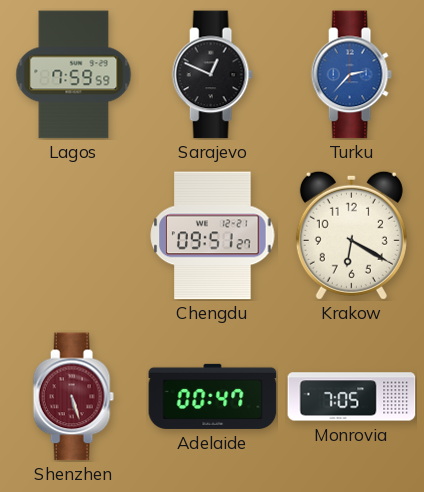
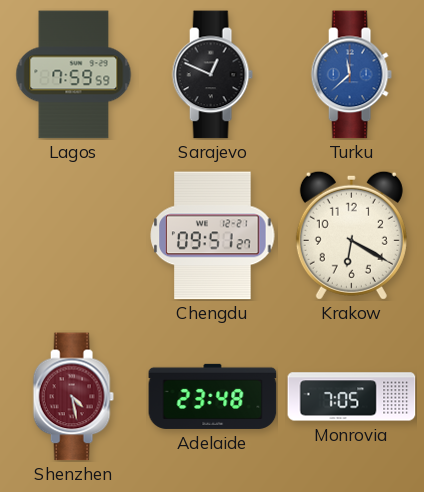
Turku: 2:37 -> 11:38
Shenzhen: 5:27 -> 4:28
Adelaide: 00:47 -> 23:48
